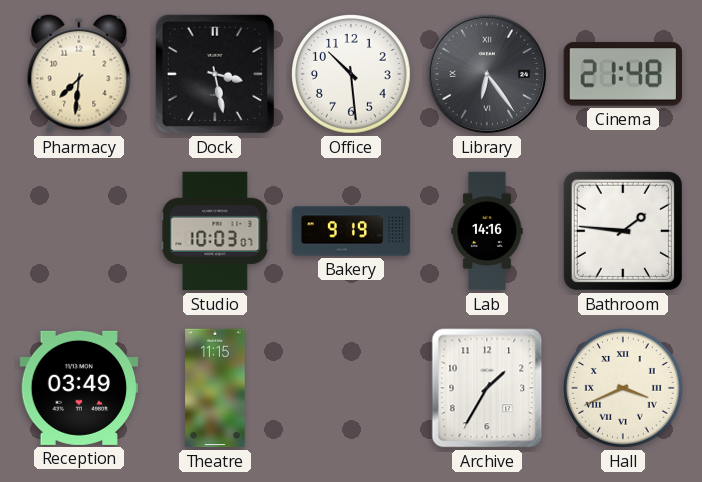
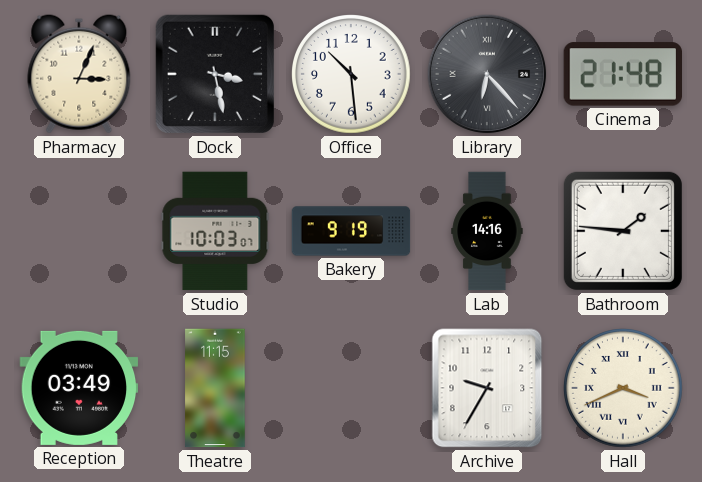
Pharmacy: 7:31 -> 3:04
Library: 6:24 -> 6:23
Archive: 1:35 -> 9:35
